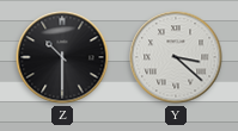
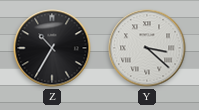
Z: 10:30 -> 10:35
